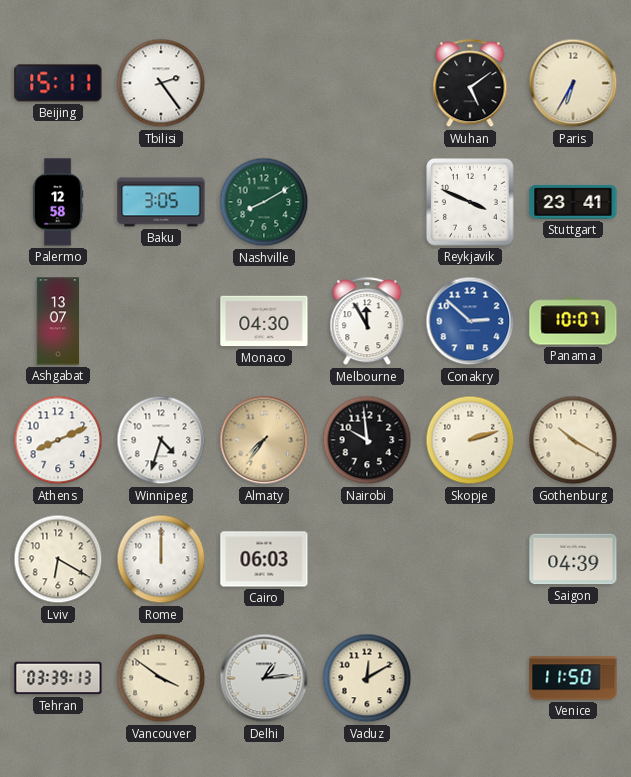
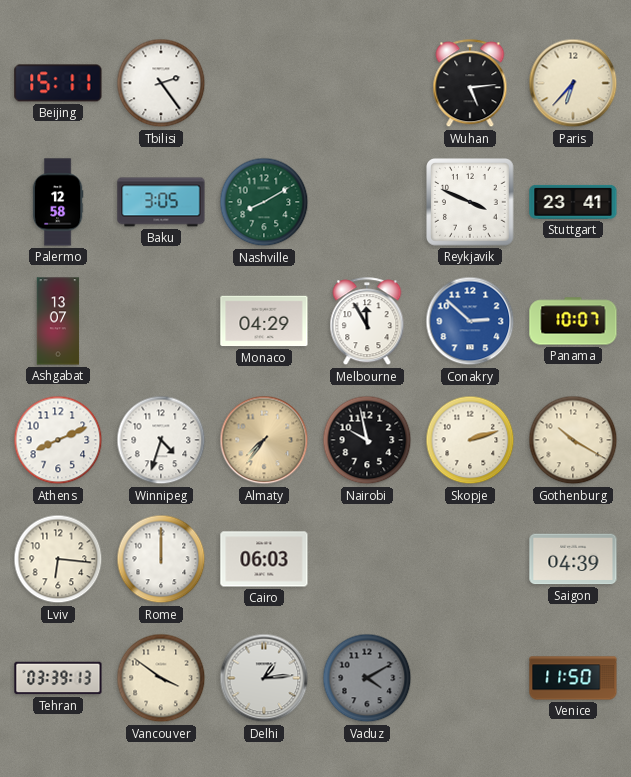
Wuhan: 5:09 -> 5:14
Paris: 6:35 -> 6:37
Monaco: 04:30 -> 04:29
Nairobi: 9:59 -> 9:58
Lviv: 6:20 -> 6:16
Vaduz: 12:10 -> 4:10
Vaduz dial: cream -> grey
